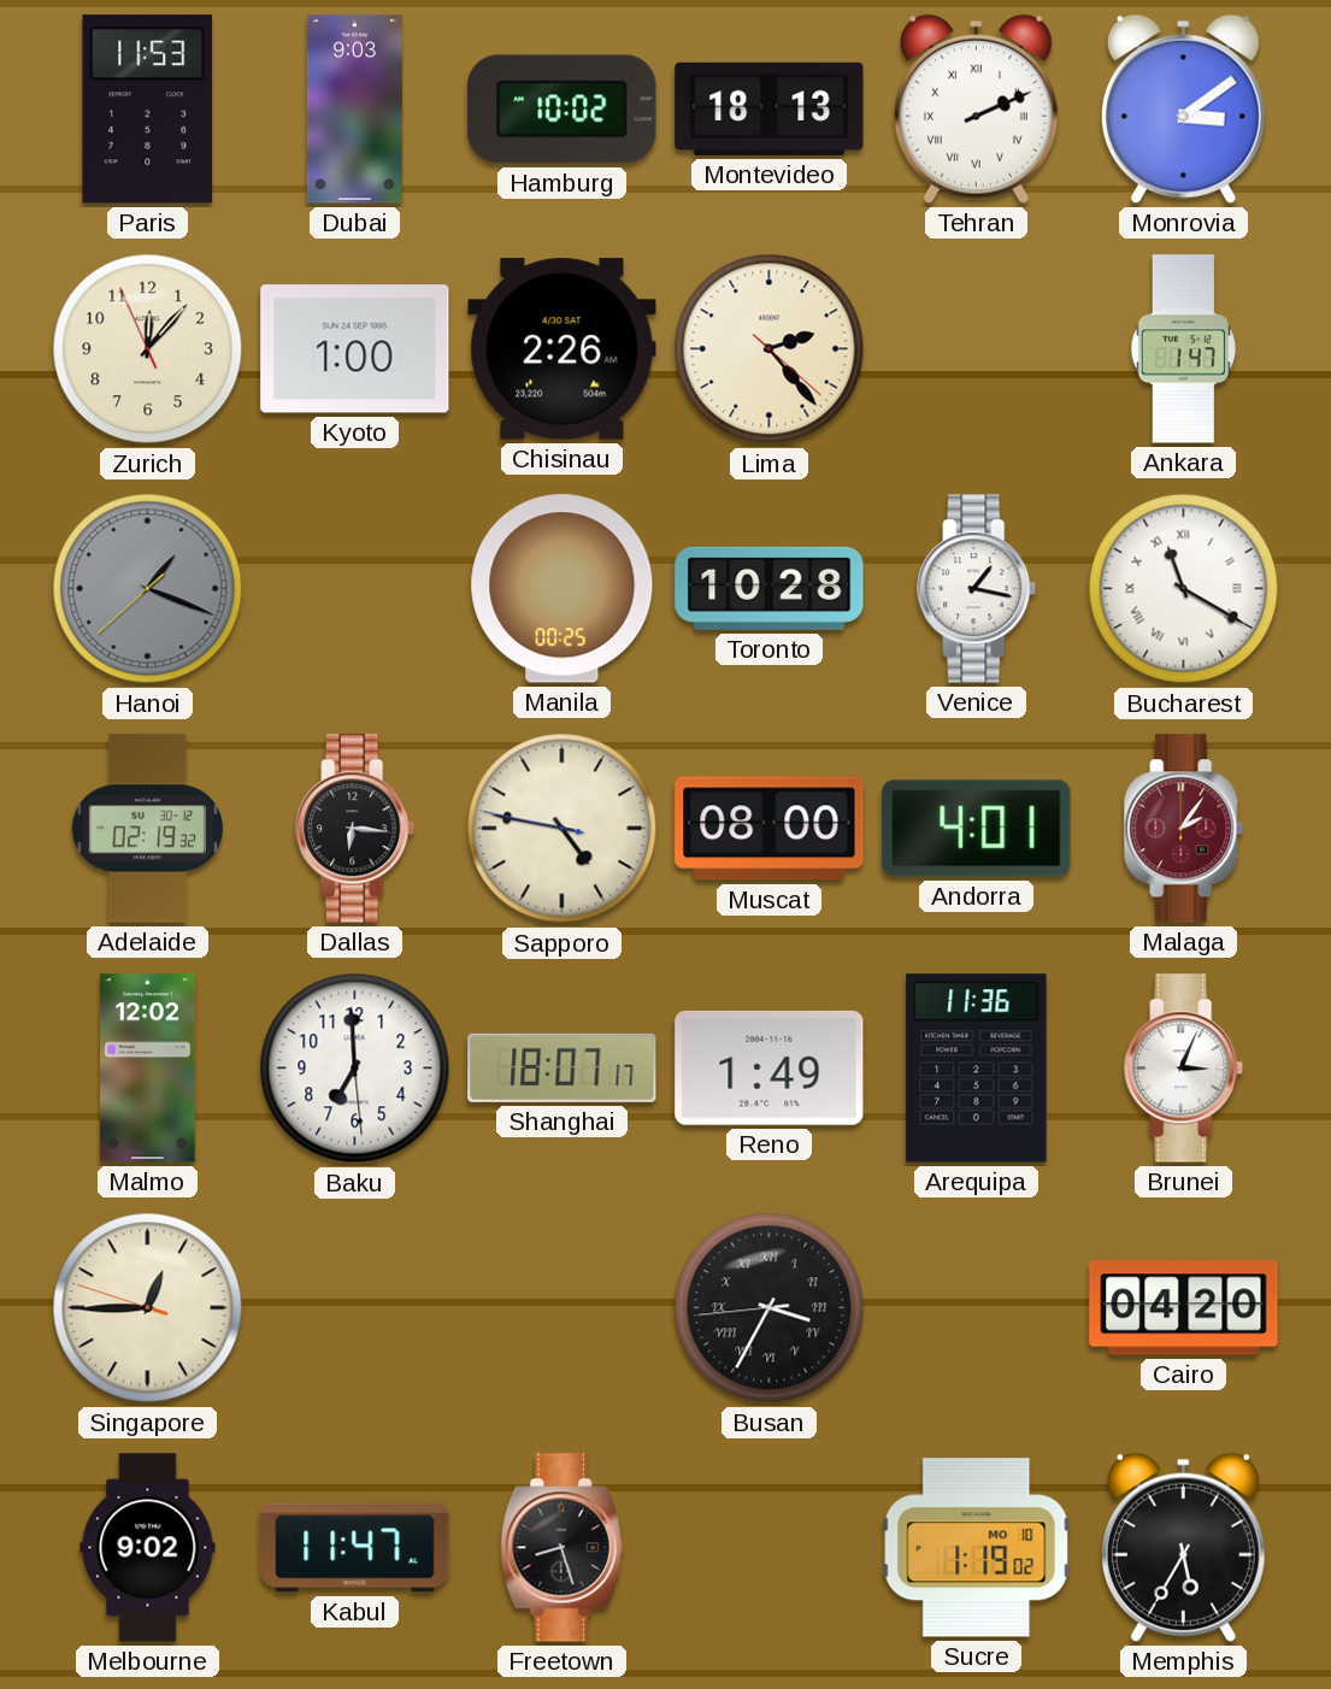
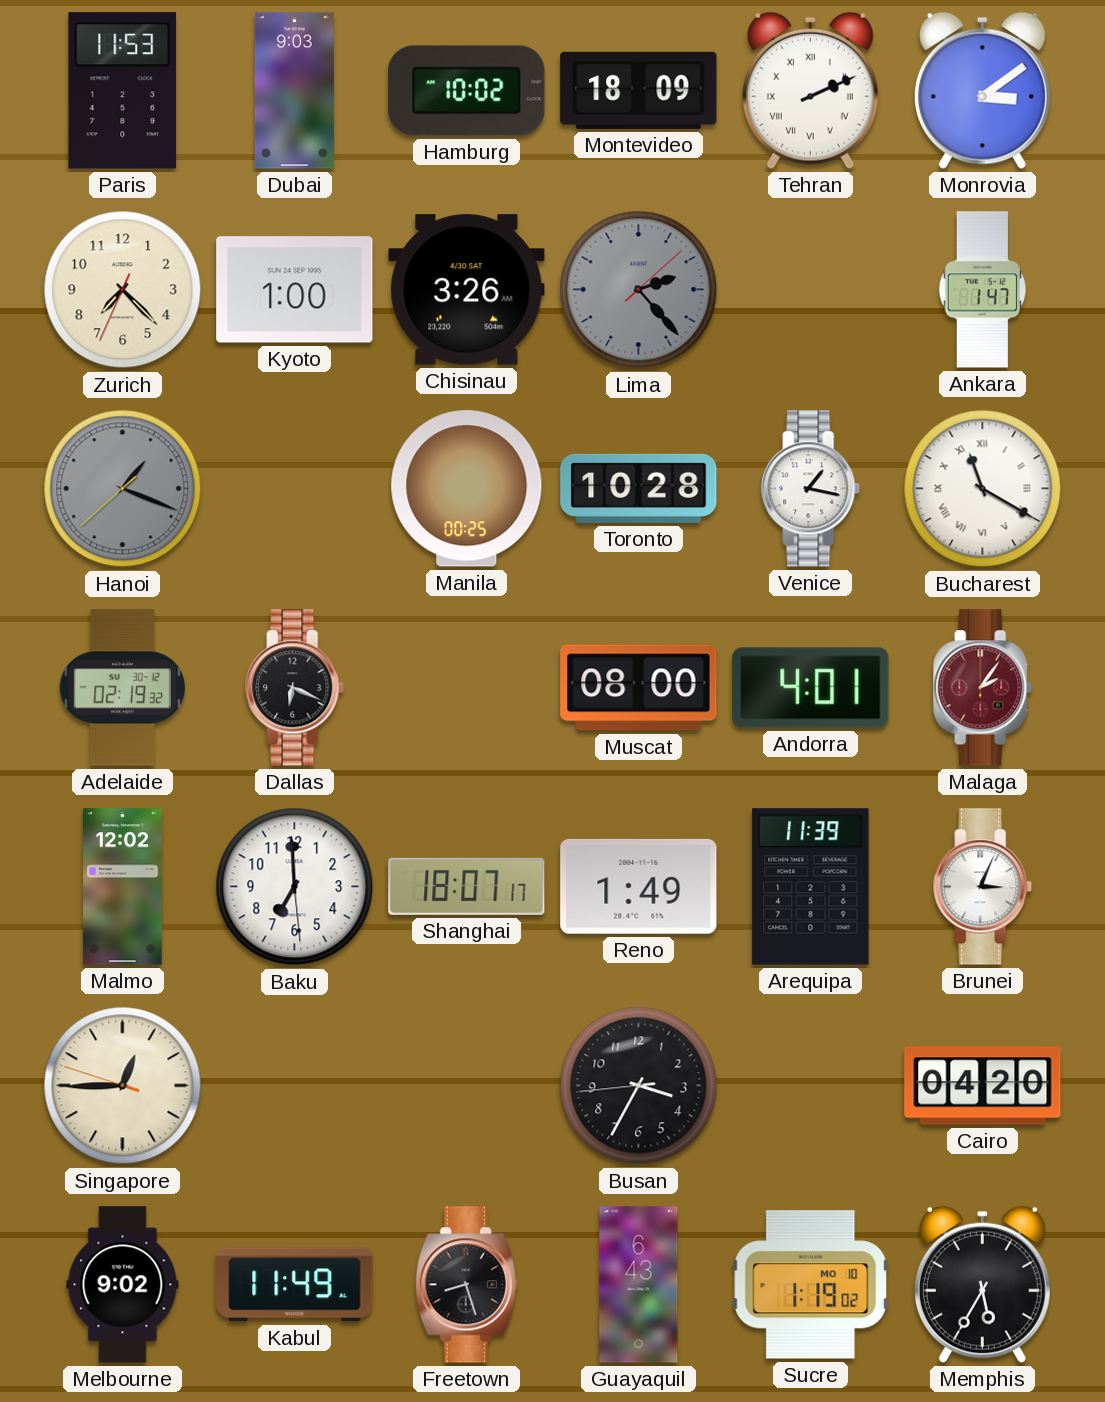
Montevideo: 18:13 -> 18:09
Zurich: 12:06 -> 7:22
Chisinau: 2:26 -> 3:26
Lima: 2:23:22 -> 2:23:08
Lima dial: cream -> grey
Dallas: 6:16 -> 6:19
Sapporo: 4:46 -> none
Arequipa: 11:36 -> 11:39
Busan numerals: Roman -> Arabic
Kabul: 11:47 -> 11:49
Guayaquil: none -> 6:43
